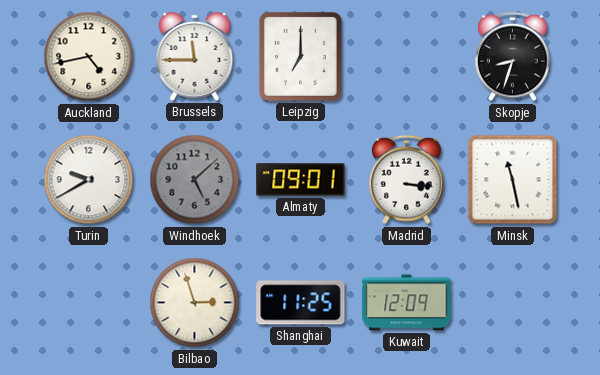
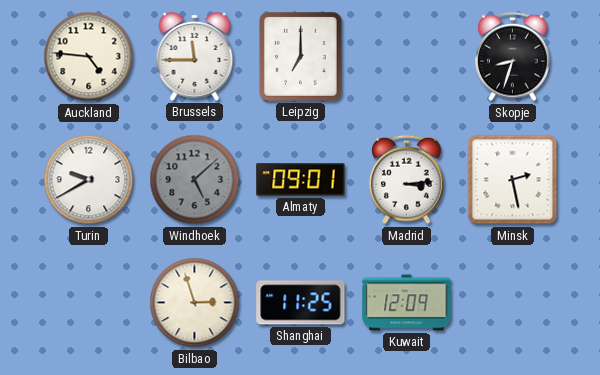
Auckland: 4:43 -> 4:46
Madrid: 3:16 -> 3:14
Minsk: 11:28 -> 2:28
